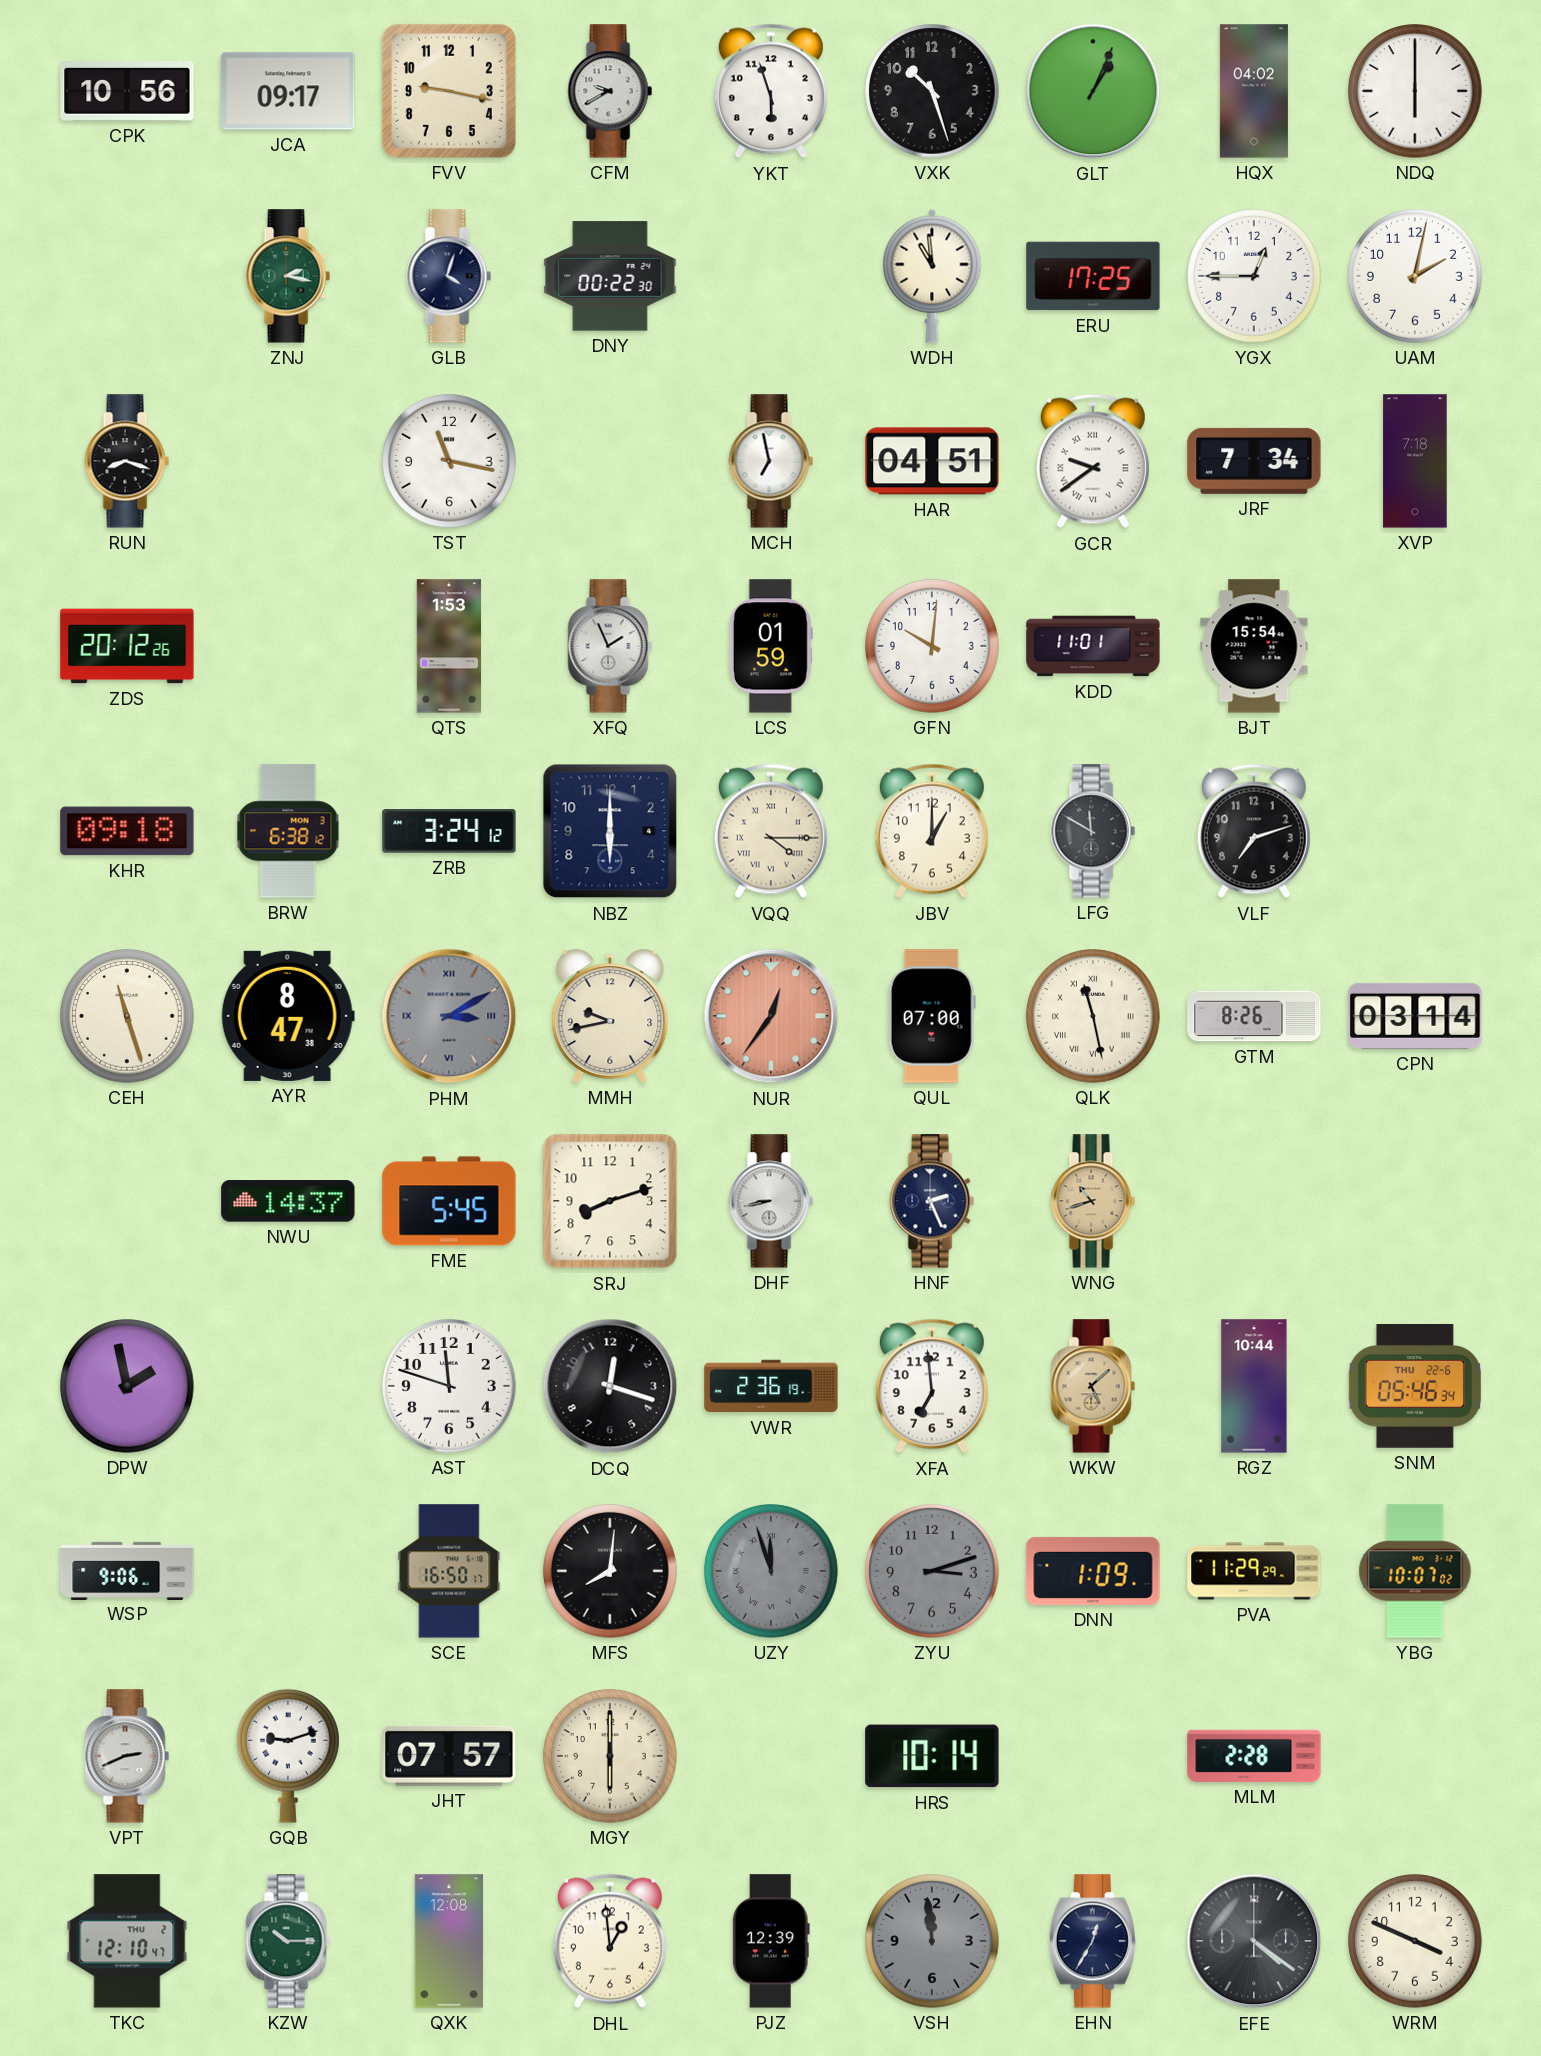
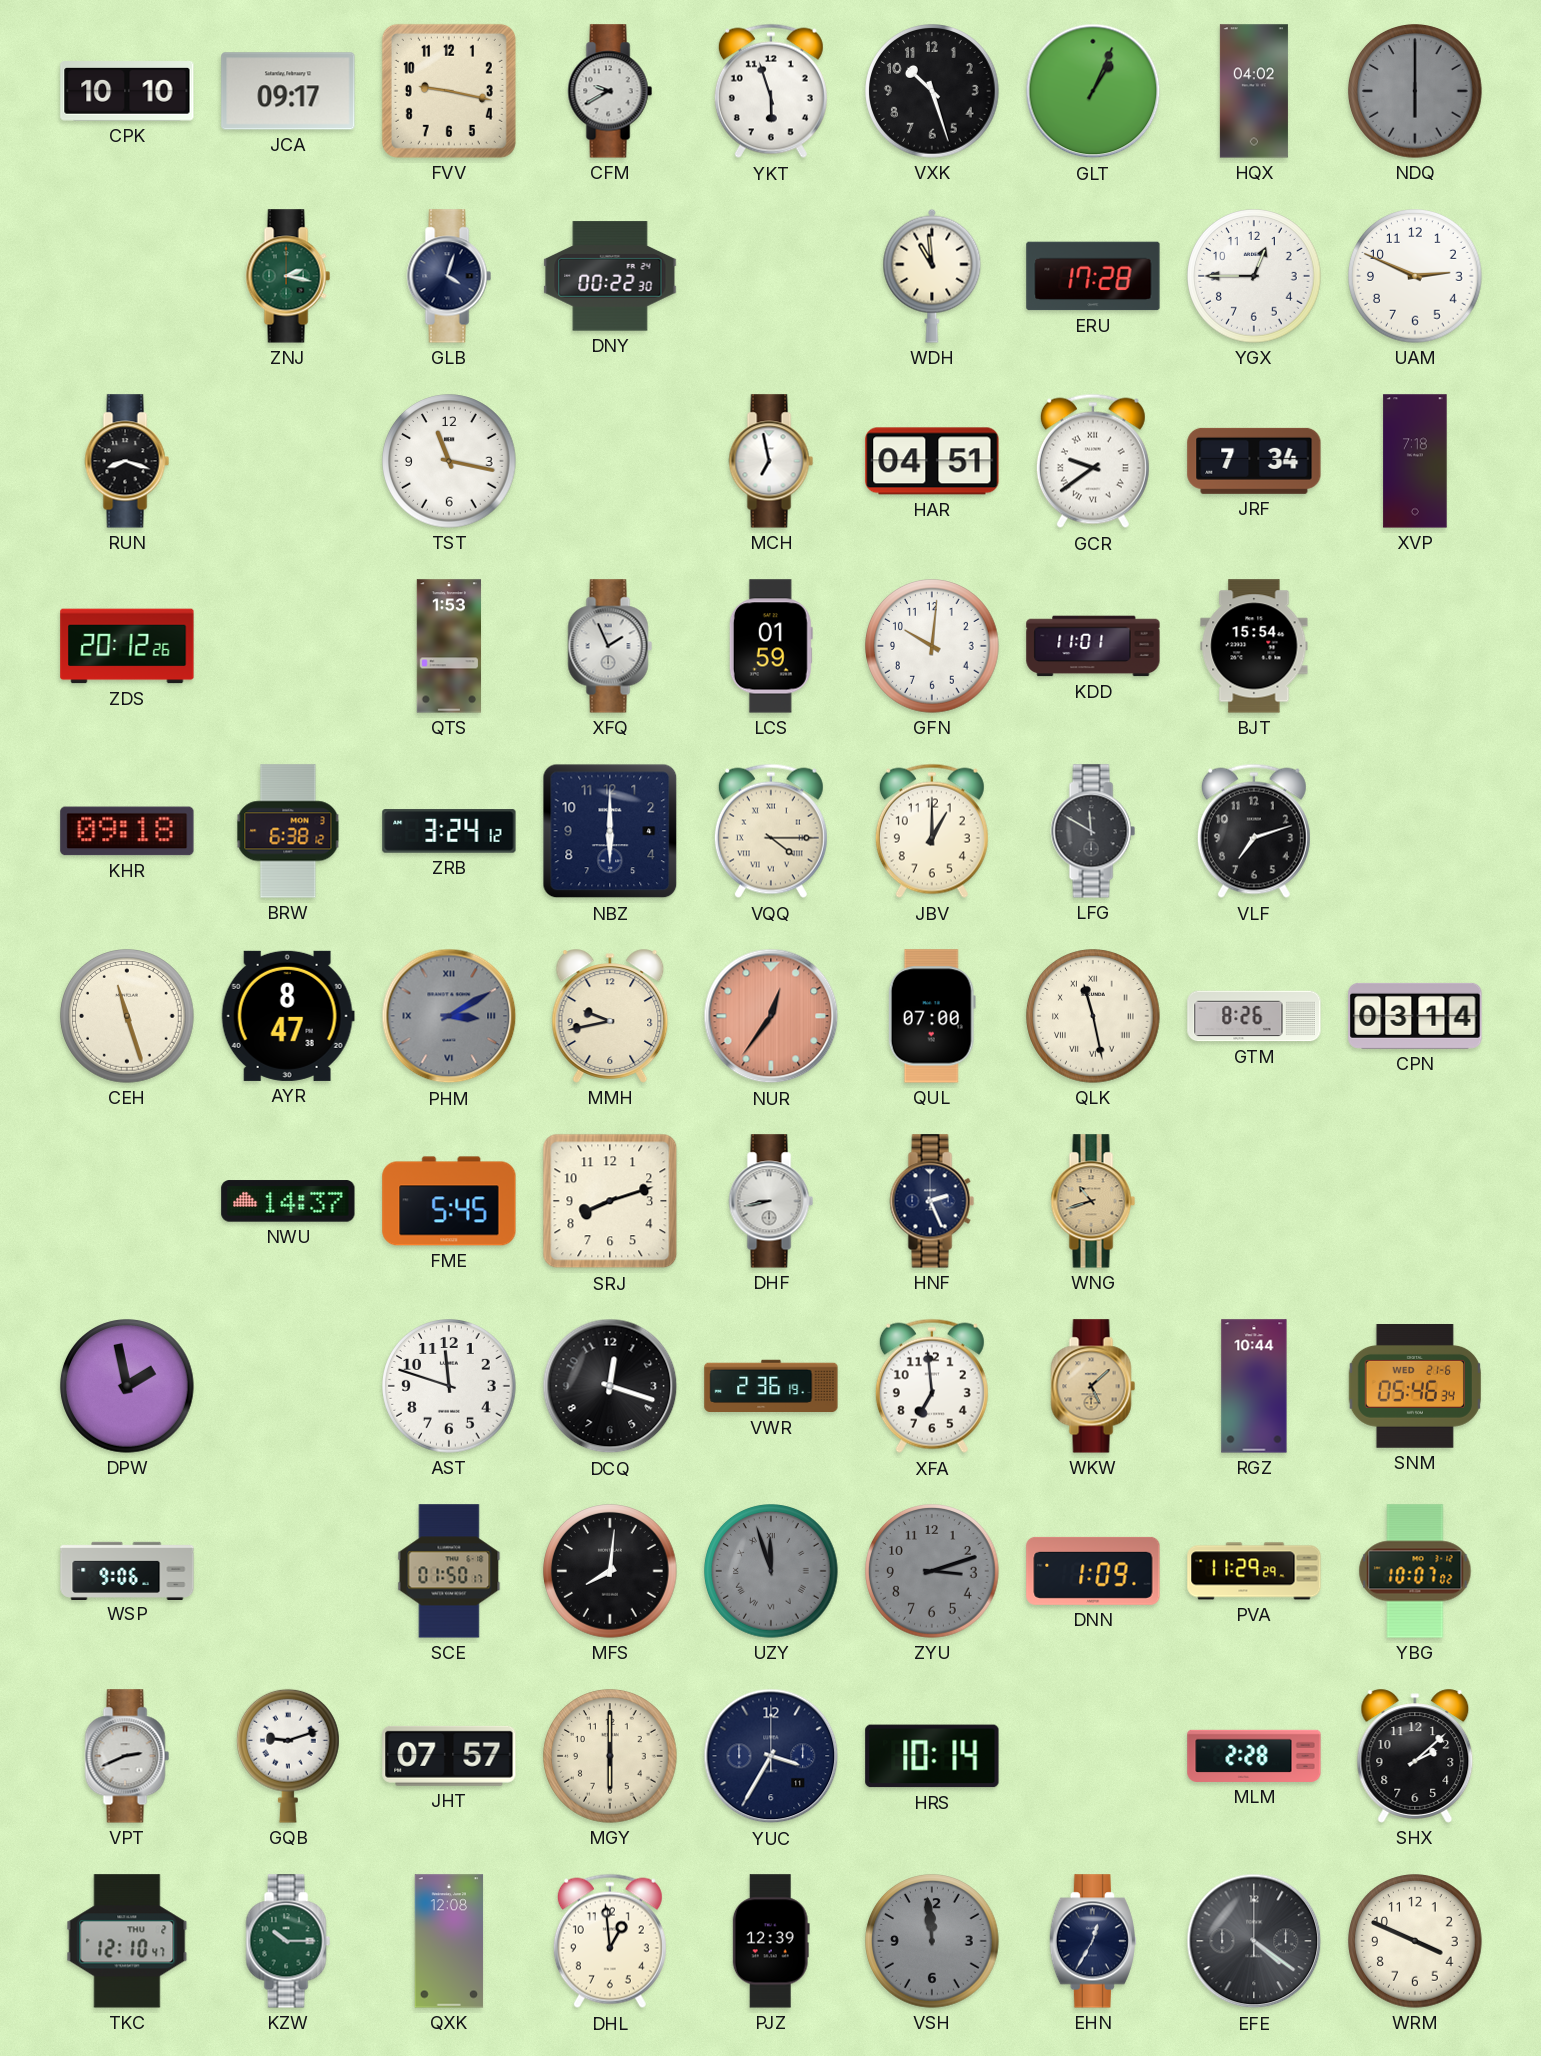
CPK: 10:56 -> 10:10
NDQ dial: white -> grey
ERU: 17:25 -> 17:28
UAM: 2:02 -> 2:49
SNM date: THU 22-6 -> WED 21-6
SCE: 16:50 -> 01:50
YUC: none -> 3:35
SHX: none -> 2:08
